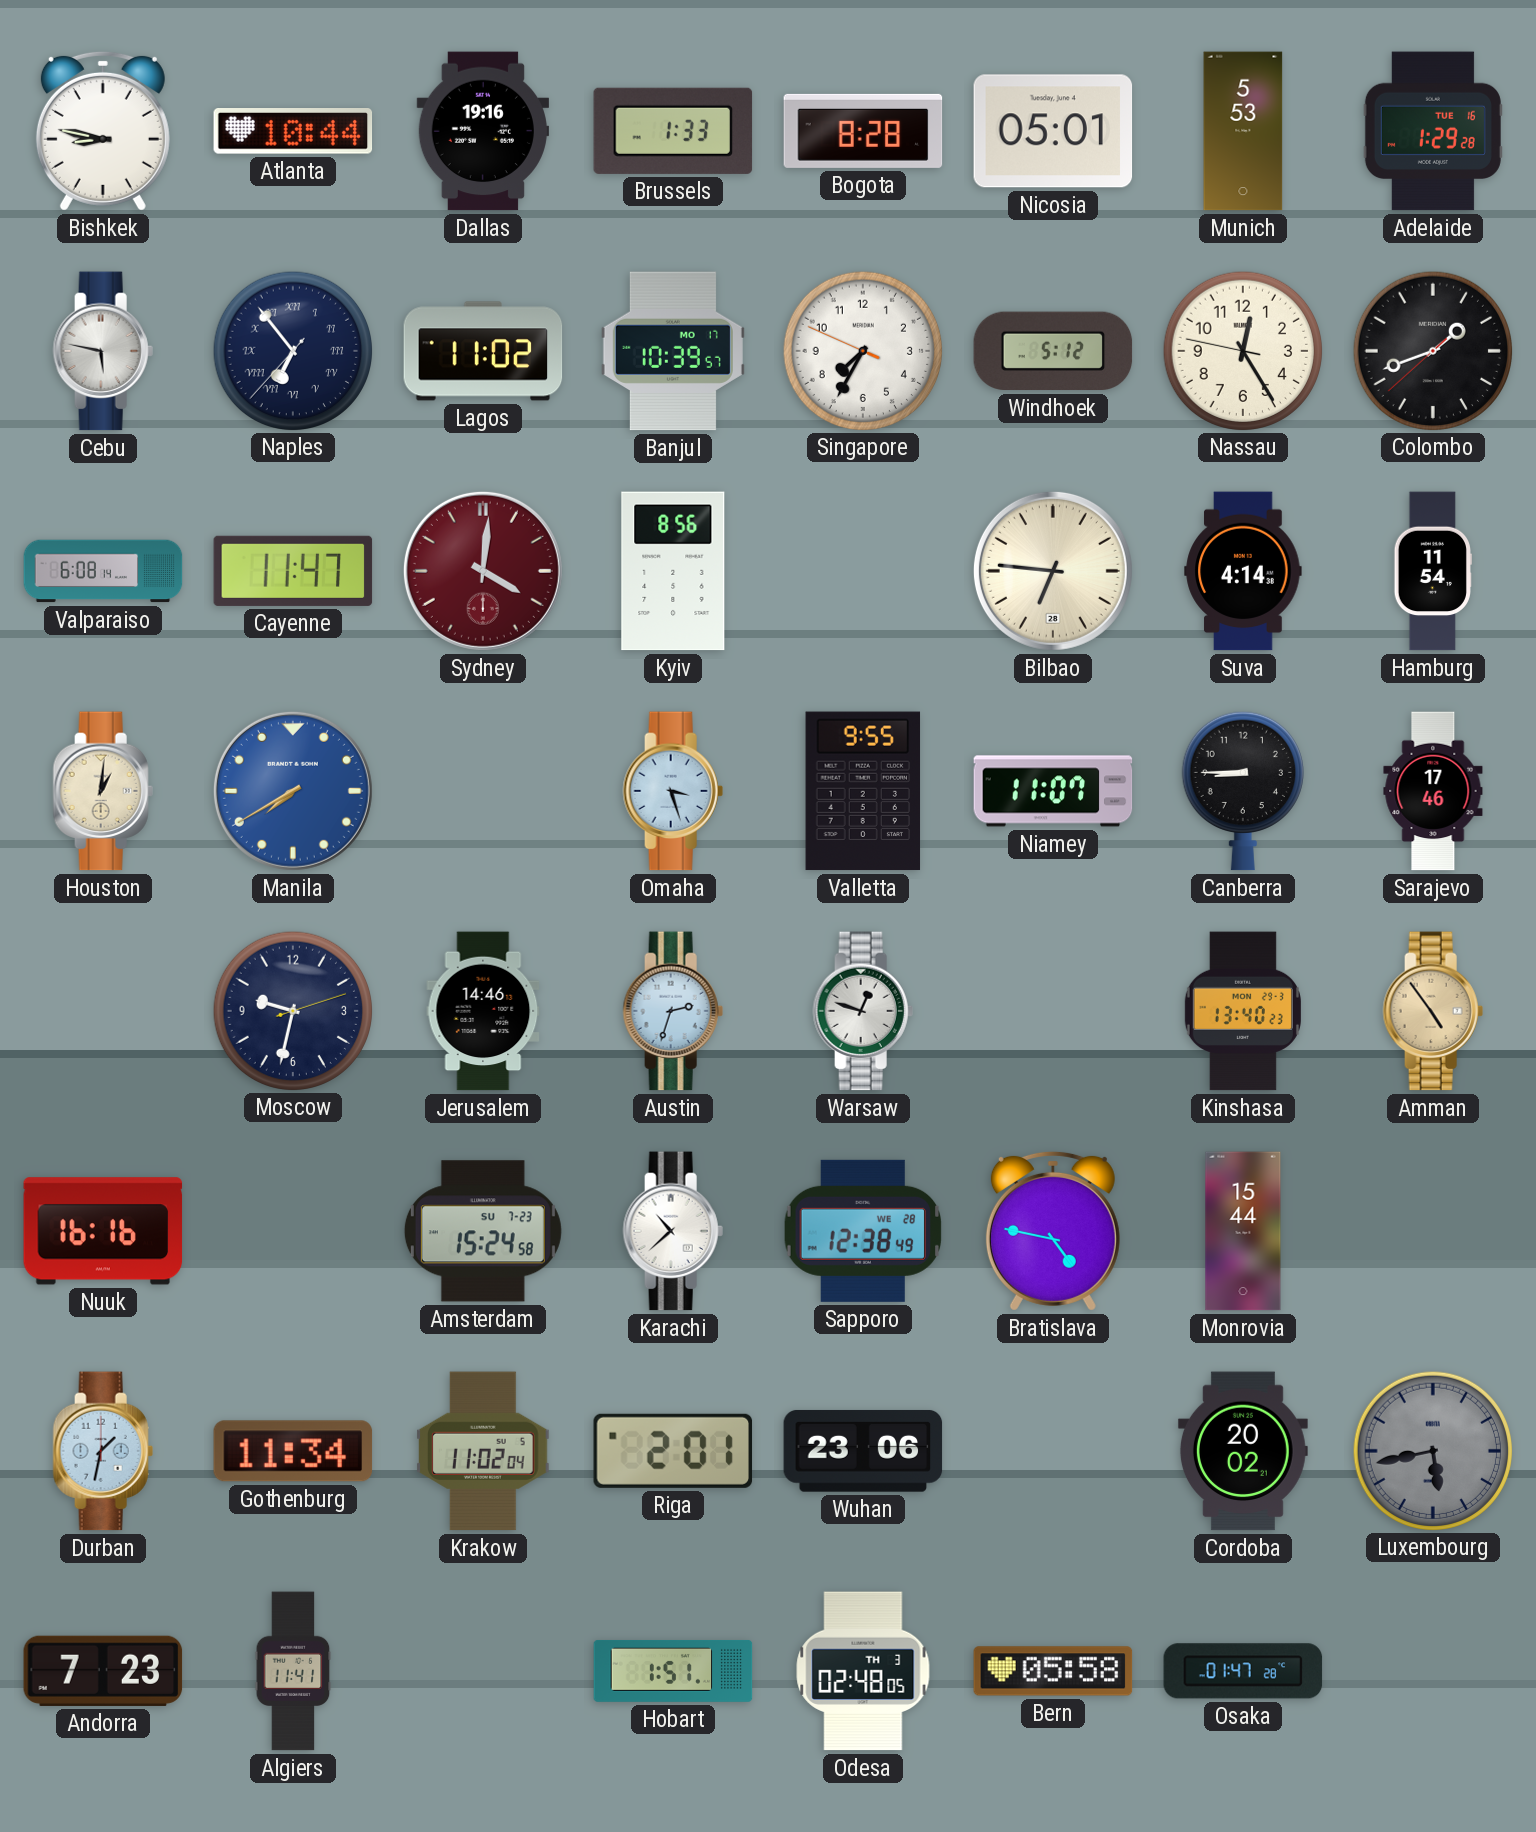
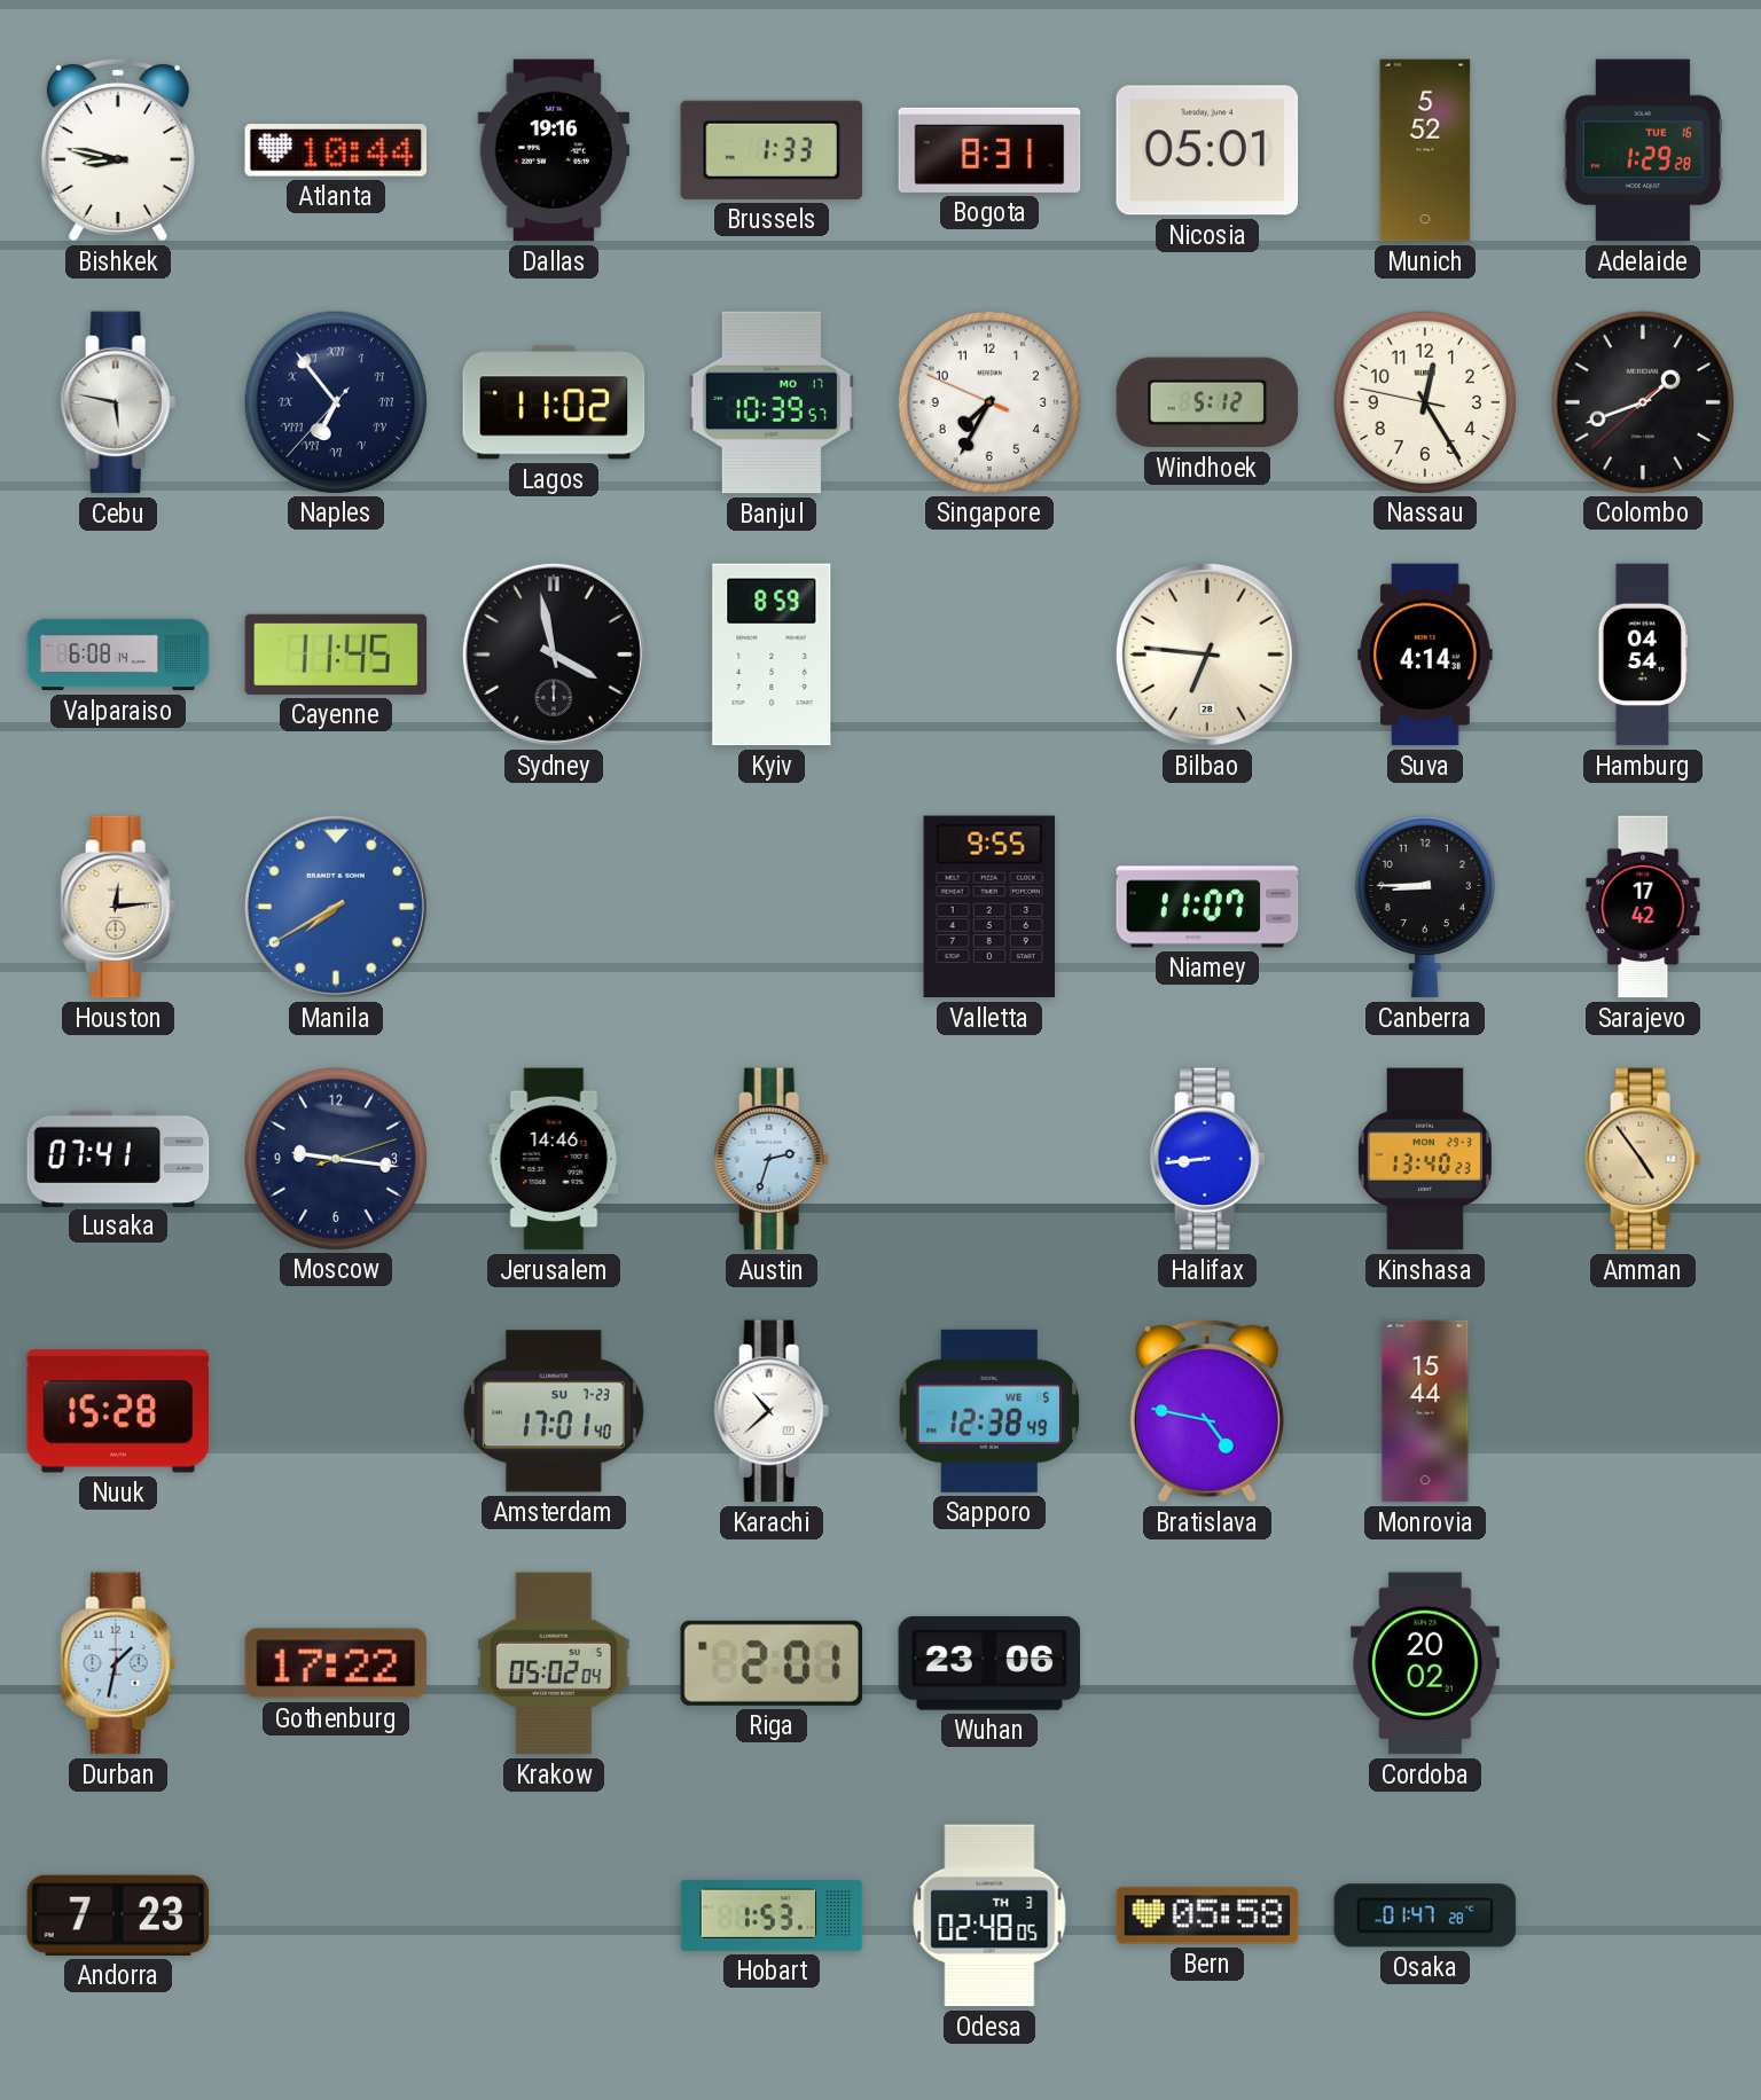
Bogota: 8:28 -> 8:31
Munich: 5:53 -> 5:52
Cayenne: 11:47 -> 11:45
Sydney: 4:01 -> 3:58
Sydney dial: burgundy -> black
Kyiv: 8:56 -> 8:59
Hamburg: 11:54 -> 04:54
Houston: 1:01 -> 12:14
Omaha: 3:27 -> none
Sarajevo: 17:46 -> 17:42
Lusaka: none -> 07:41
Moscow: 9:32 -> 9:16
Warsaw: 12:48 -> none
Halifax: none -> 8:44
Nuuk: 16:16 -> 15:28
Amsterdam: 15:24 -> 17:01
Sapporo date: WE 28 -> WE 5
Gothenburg: 11:34 -> 17:22
Krakow: 11:02 -> 05:02
Luxembourg: 5:43 -> none
Algiers: 11:41 -> none
Hobart: 1:51 -> 1:53
